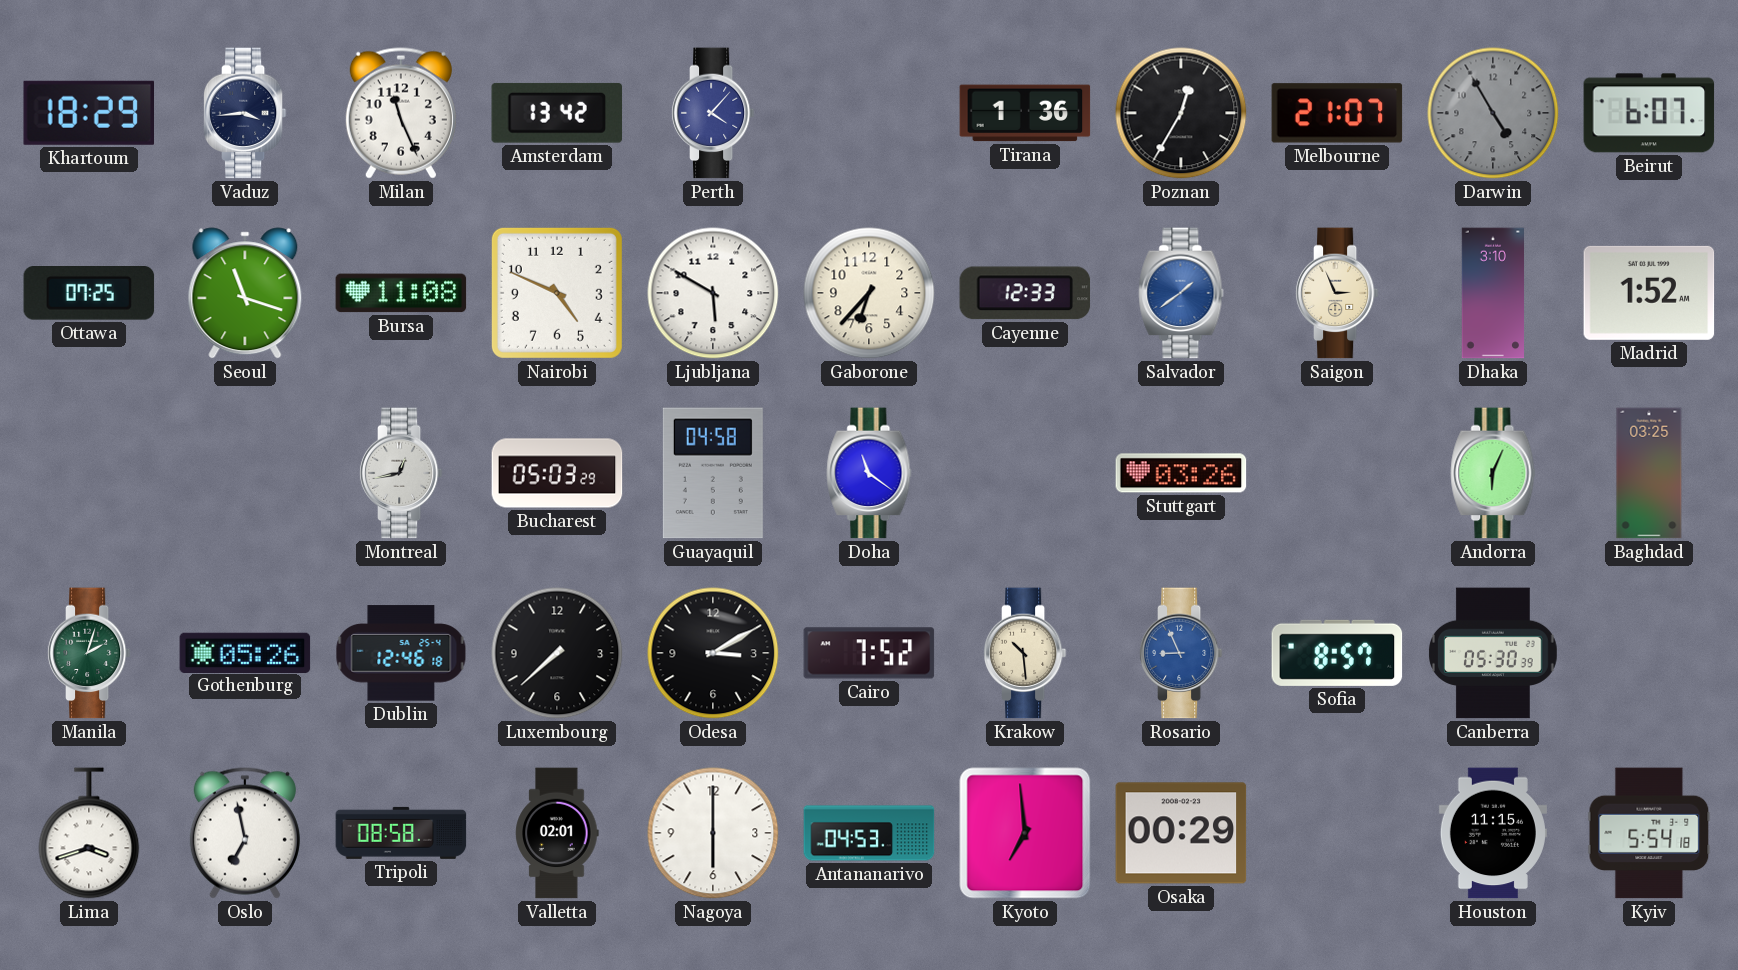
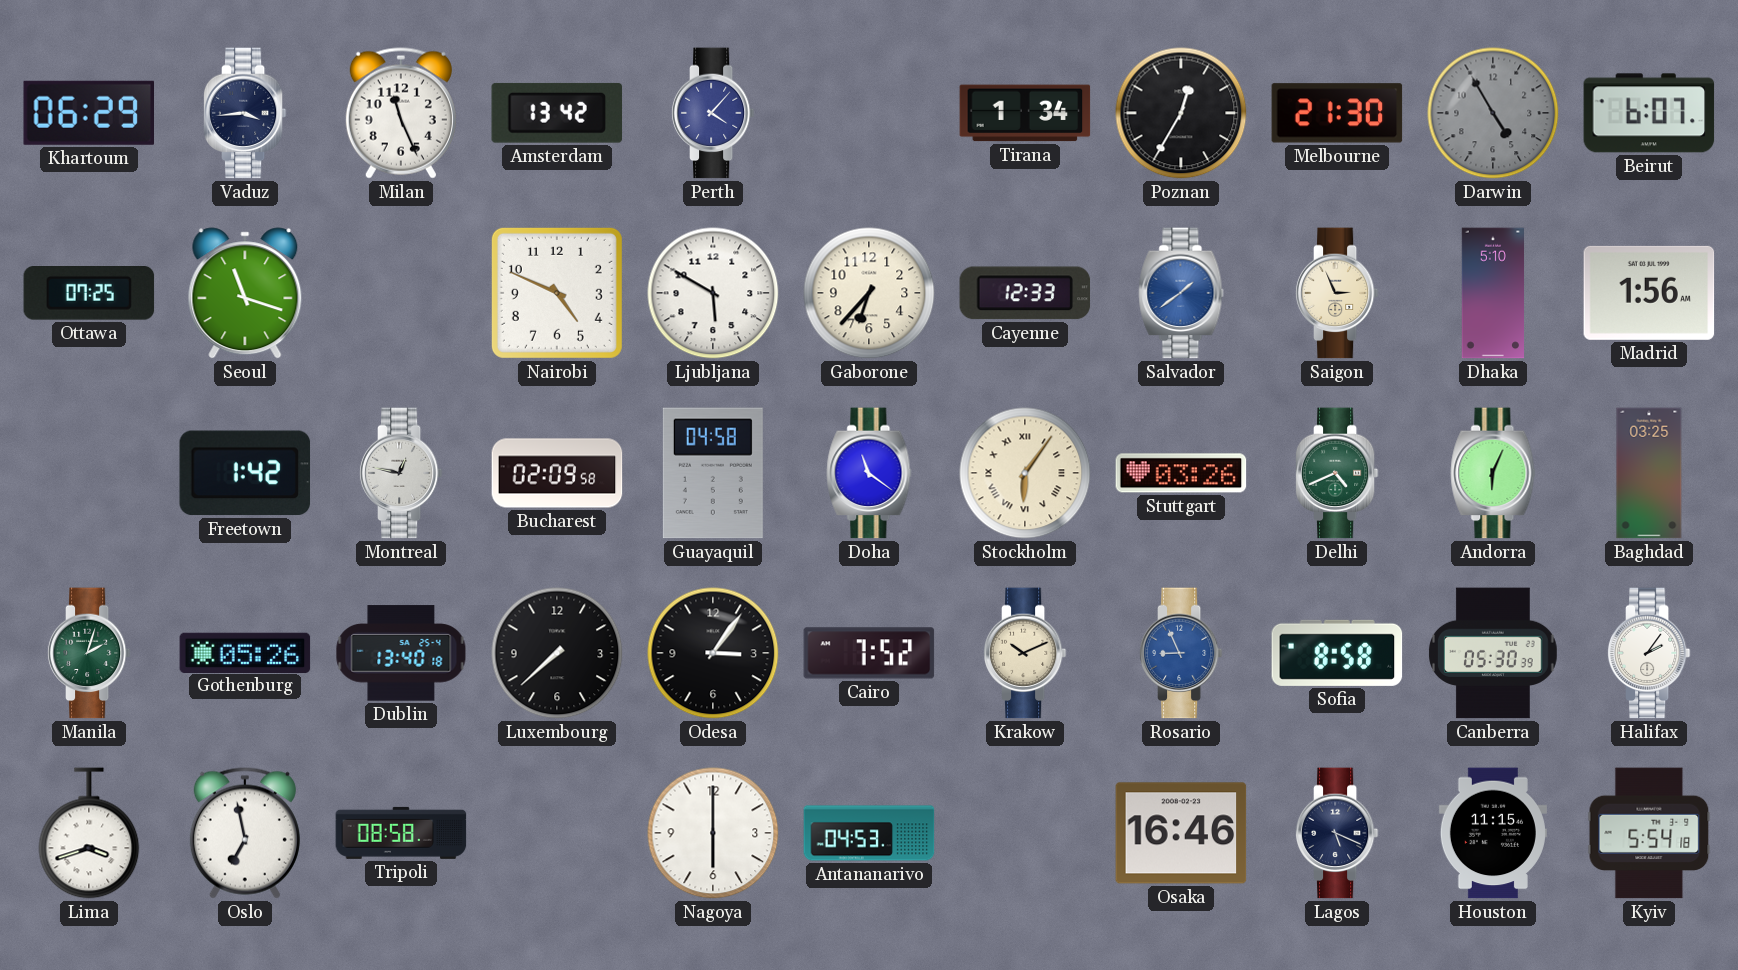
Khartoum: 18:29 -> 06:29
Tirana: 1:36 -> 1:34
Melbourne: 21:07 -> 21:30
Bursa: 11:08 -> none
Dhaka: 3:10 -> 5:10
Madrid: 1:52 -> 1:56
Freetown: none -> 1:42
Montreal: 12:43 -> 12:47
Bucharest: 05:03 -> 02:09
Stockholm: none -> 6:06
Delhi: none -> 4:41
Dublin: 12:46 -> 13:40
Odesa: 3:10 -> 3:06
Krakow: 10:29 -> 10:11
Sofia: 8:57 -> 8:58
Halifax: none -> 2:06
Valletta: 02:01 -> none
Kyoto: 6:59 -> none
Osaka: 00:29 -> 16:46
Lagos: none -> 5:19
